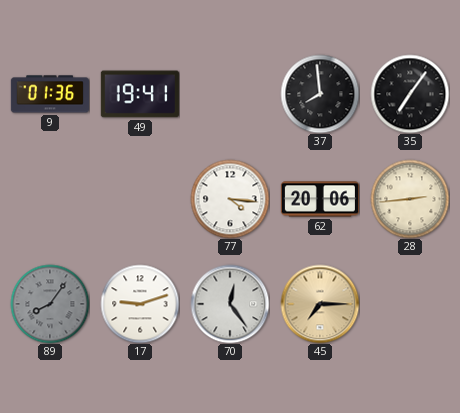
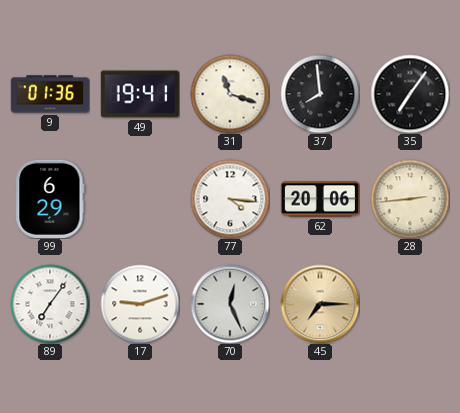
31: none -> 11:18
99: none -> 6:29
89: 8:06 -> 7:06
89 dial: grey -> white
70: 12:24 -> 12:26
